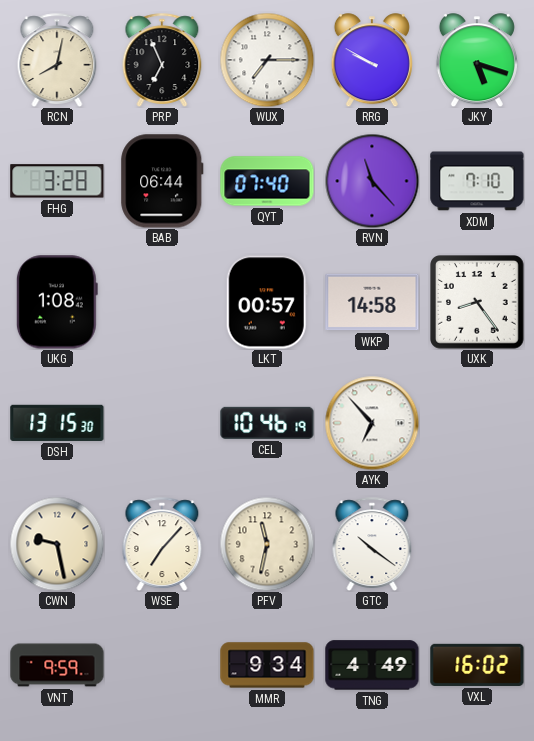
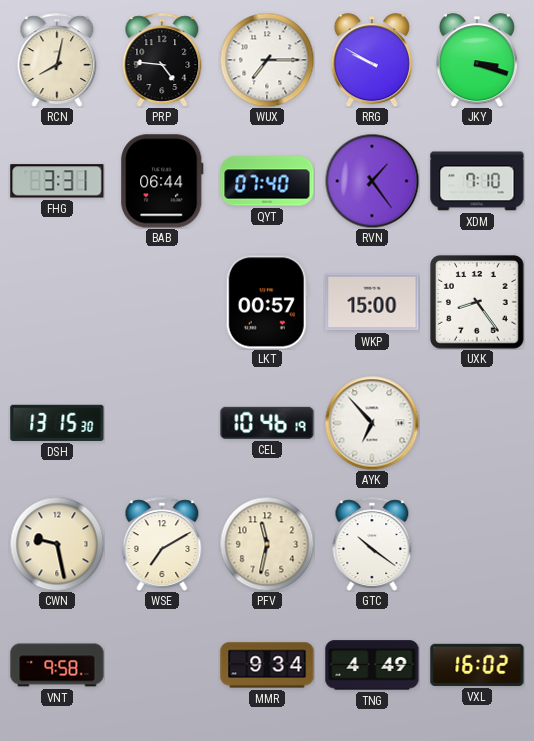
PRP: 6:56 -> 4:46
JKY: 5:18 -> 3:18
FHG: 3:28 -> 3:31
RVN: 11:23 -> 1:24
UKG: 1:08 -> none
WKP: 14:58 -> 15:00
WSE: 7:07 -> 7:10
VNT: 9:59 -> 9:58
